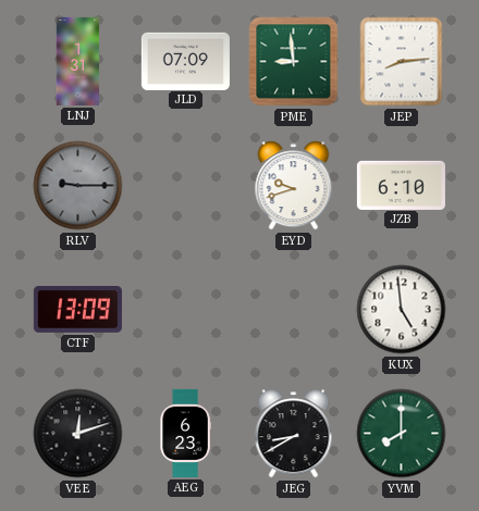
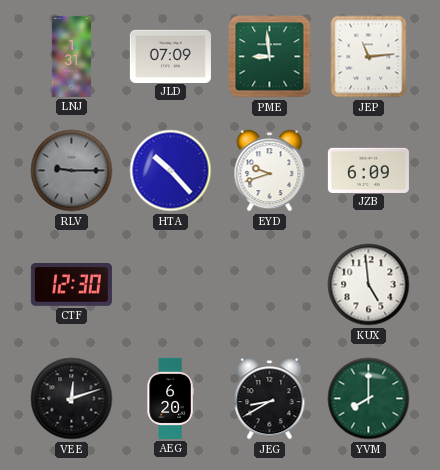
JEP: 8:14 -> 11:14
HTA: none -> 10:23
JZB: 6:10 -> 6:09
CTF: 13:09 -> 12:30
AEG: 6:23 -> 6:20
